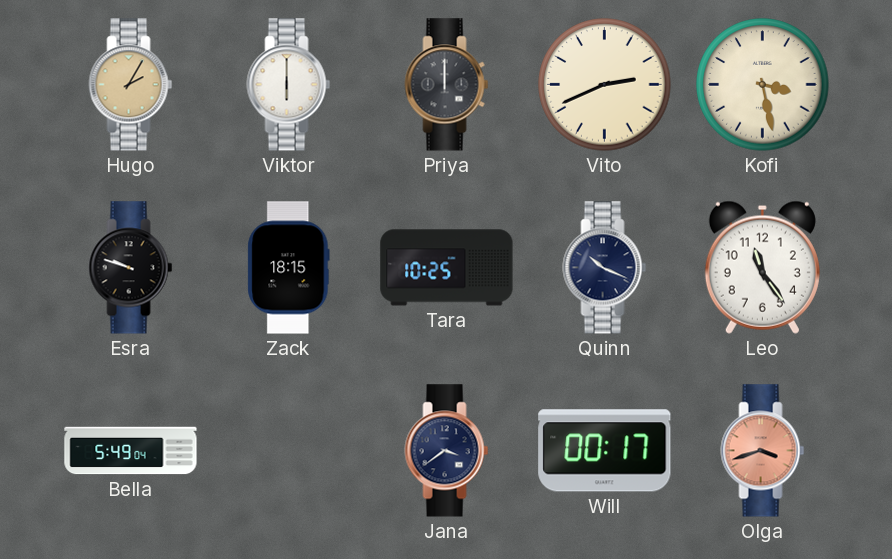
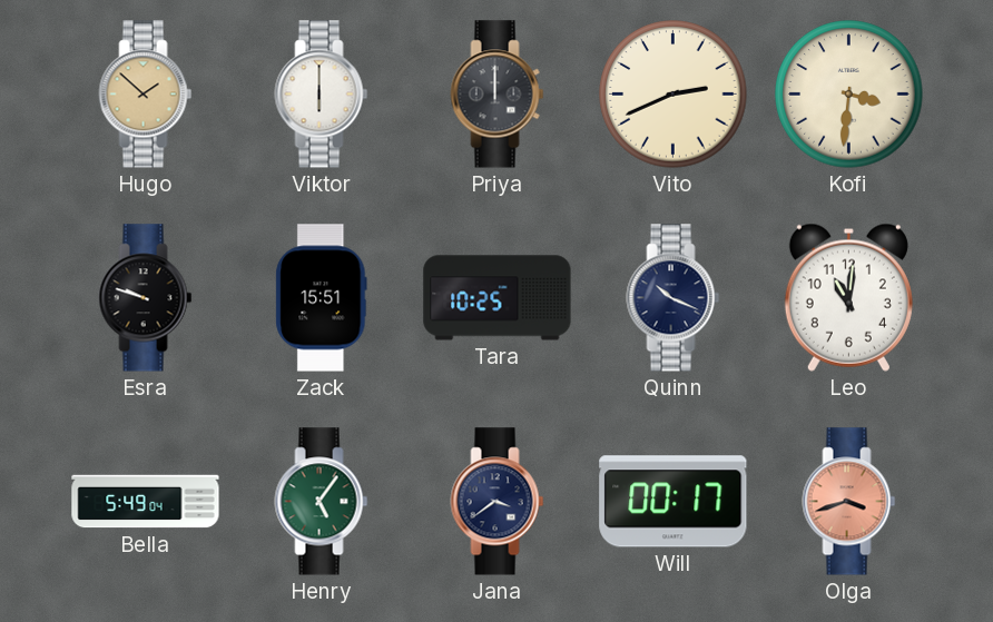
Hugo: 2:05 -> 1:52
Kofi: 3:28 -> 3:31
Zack: 18:15 -> 15:51
Leo: 11:24 -> 11:01
Henry: none -> 5:06
